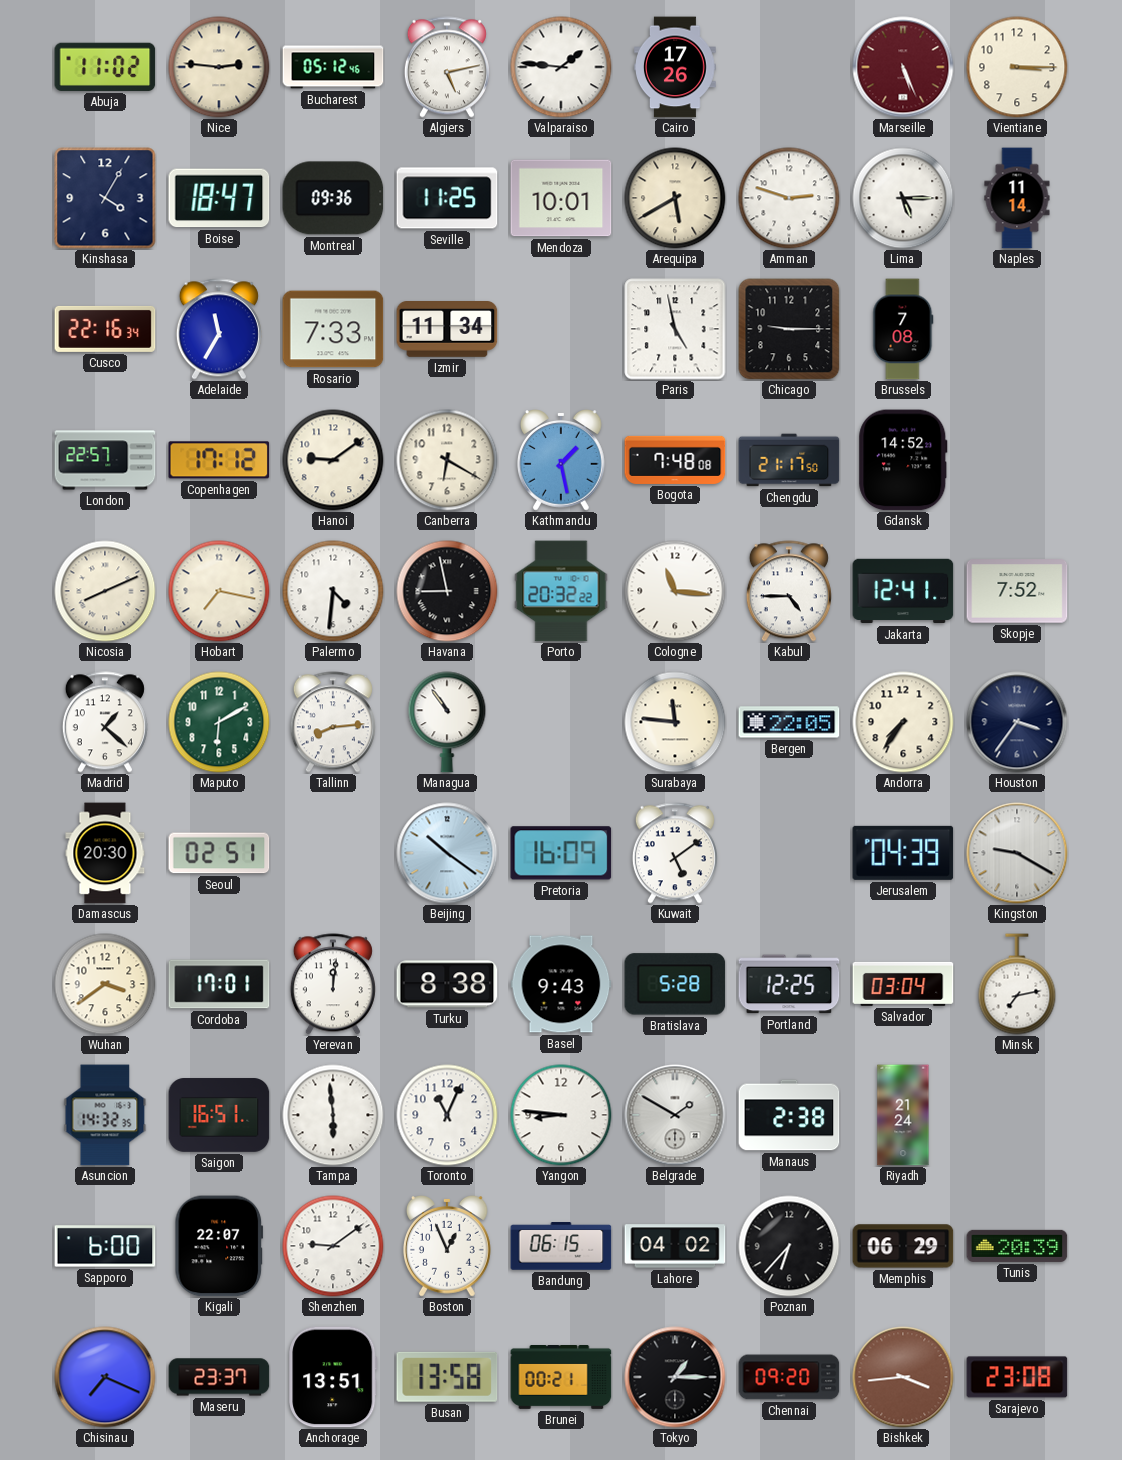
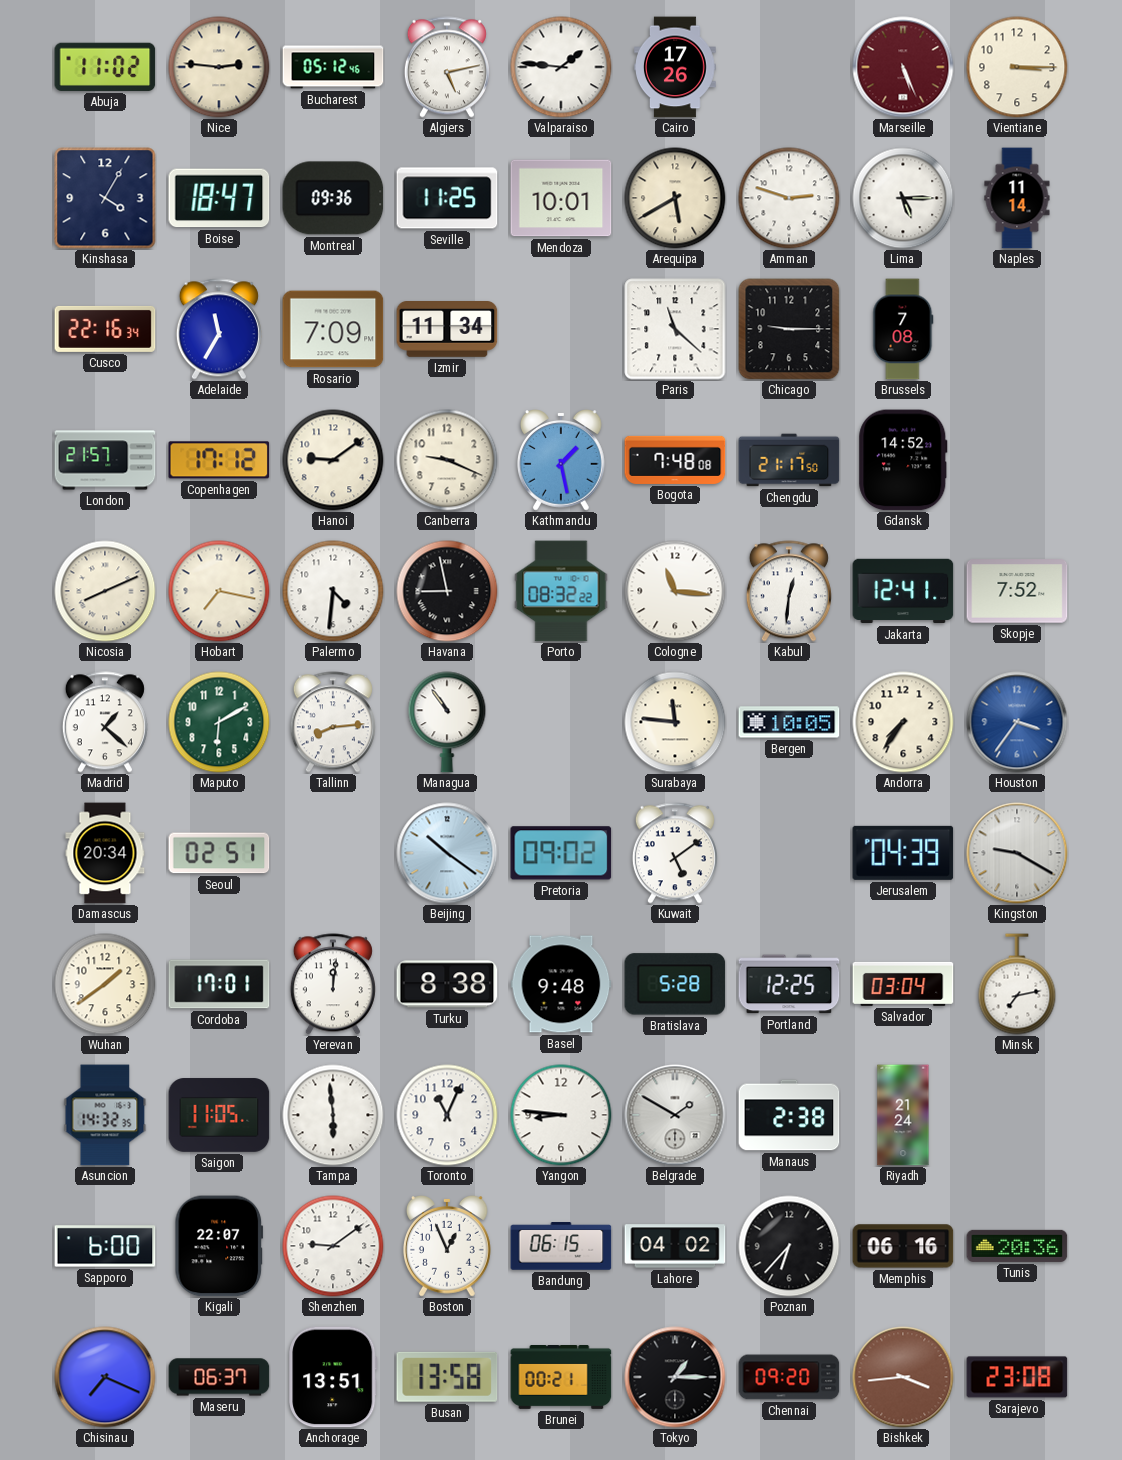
Rosario: 7:33 -> 7:09
Paris: 4:58 -> 11:22
London: 22:57 -> 21:57
Canberra: 6:20 -> 9:19
Porto: 20:32 -> 08:32
Kabul: 4:45 -> 12:31
Bergen: 22:05 -> 10:05
Houston dial: navy -> blue
Damascus: 20:30 -> 20:34
Pretoria: 16:09 -> 09:02
Wuhan: 3:39 -> 1:39
Basel: 9:43 -> 9:48
Saigon: 16:51 -> 11:05
Memphis: 06:29 -> 06:16
Tunis: 20:39 -> 20:36
Maseru: 23:37 -> 06:37
